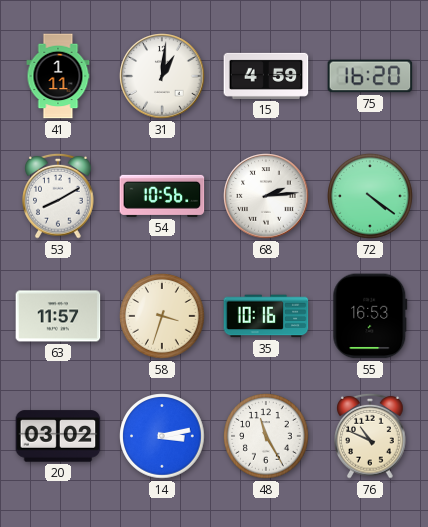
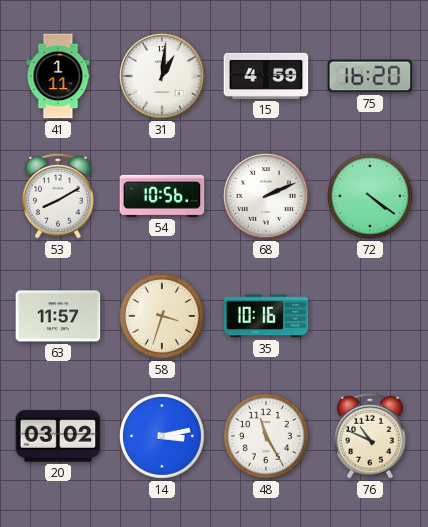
68: 2:14 -> 2:11
55: 16:53 -> none
